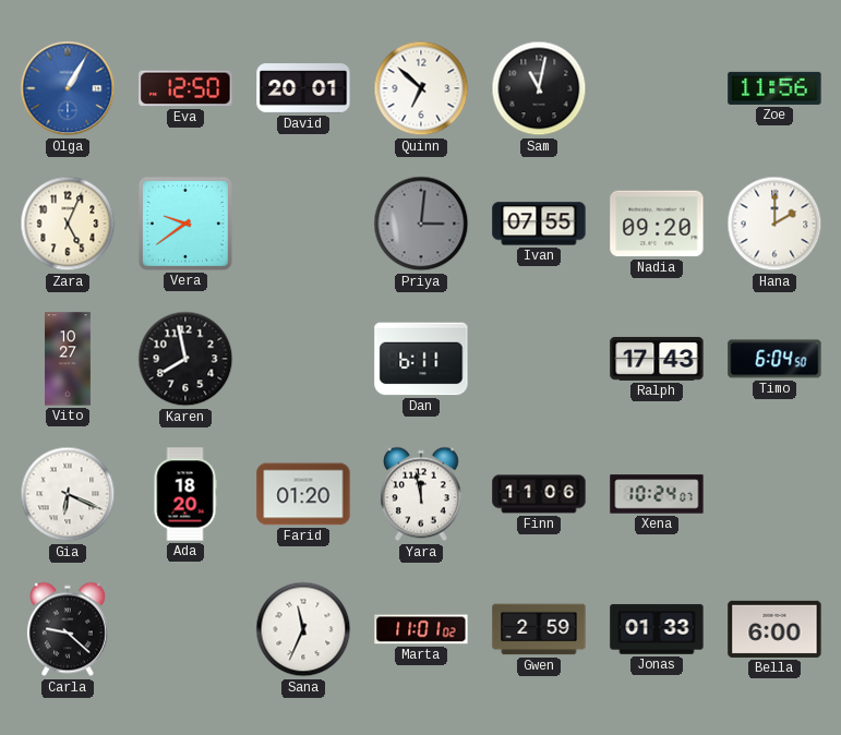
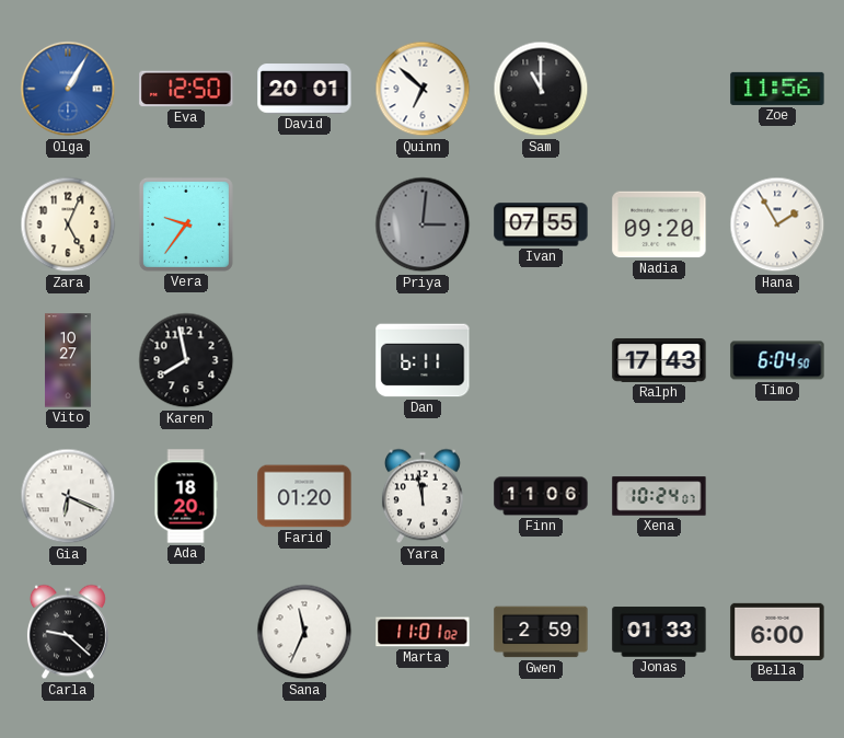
Sam: 11:02 -> 11:00
Vera: 9:39 -> 9:36
Hana: 2:00 -> 1:55
